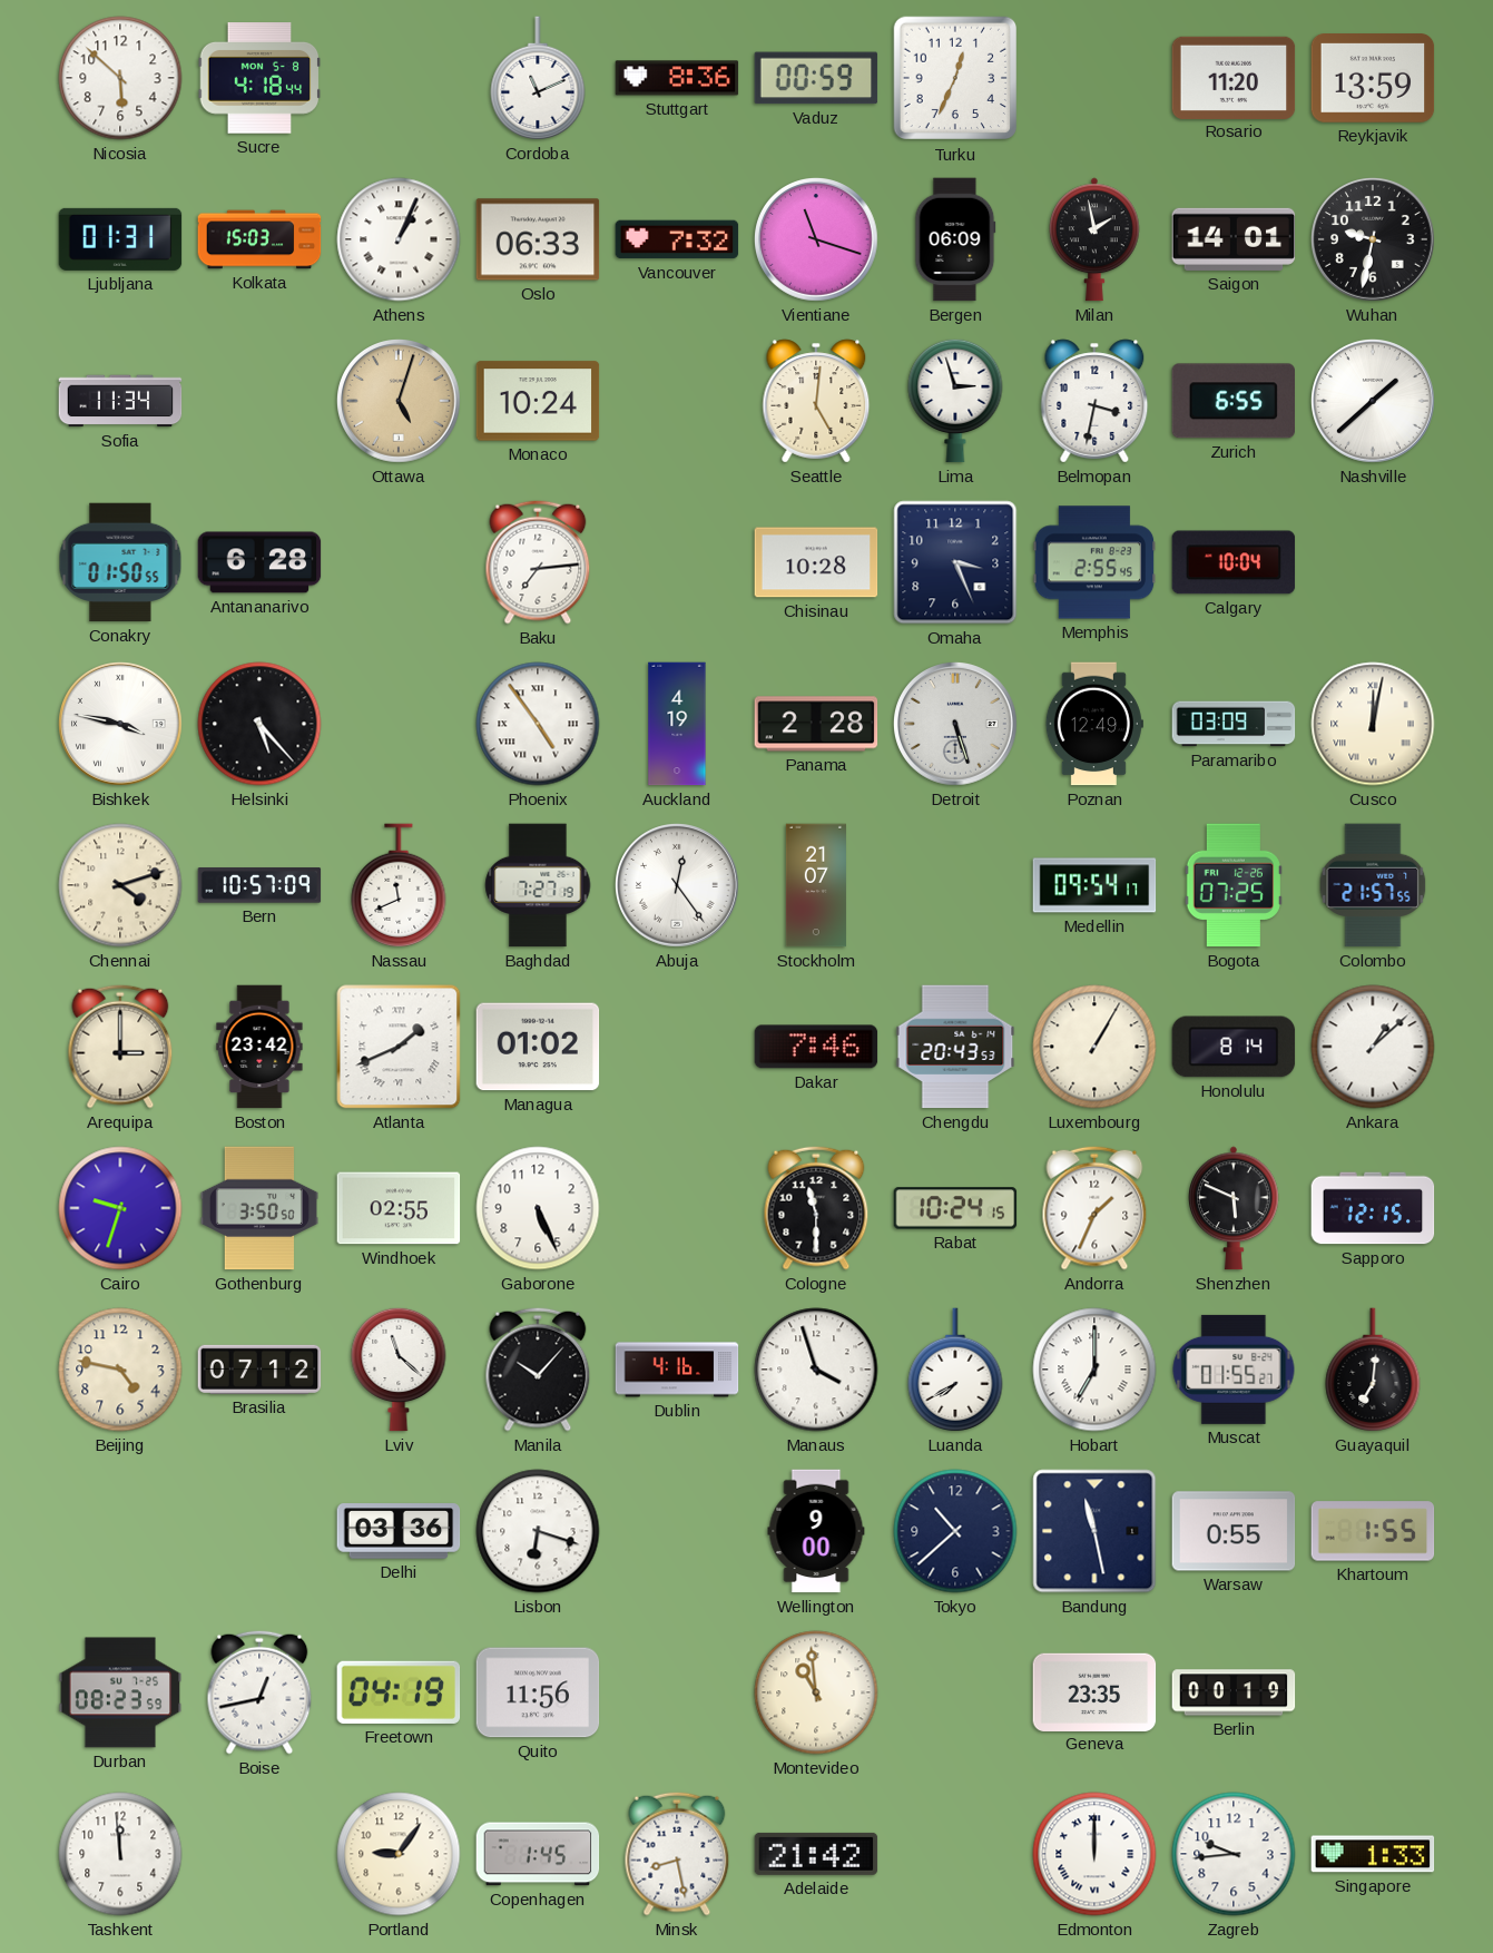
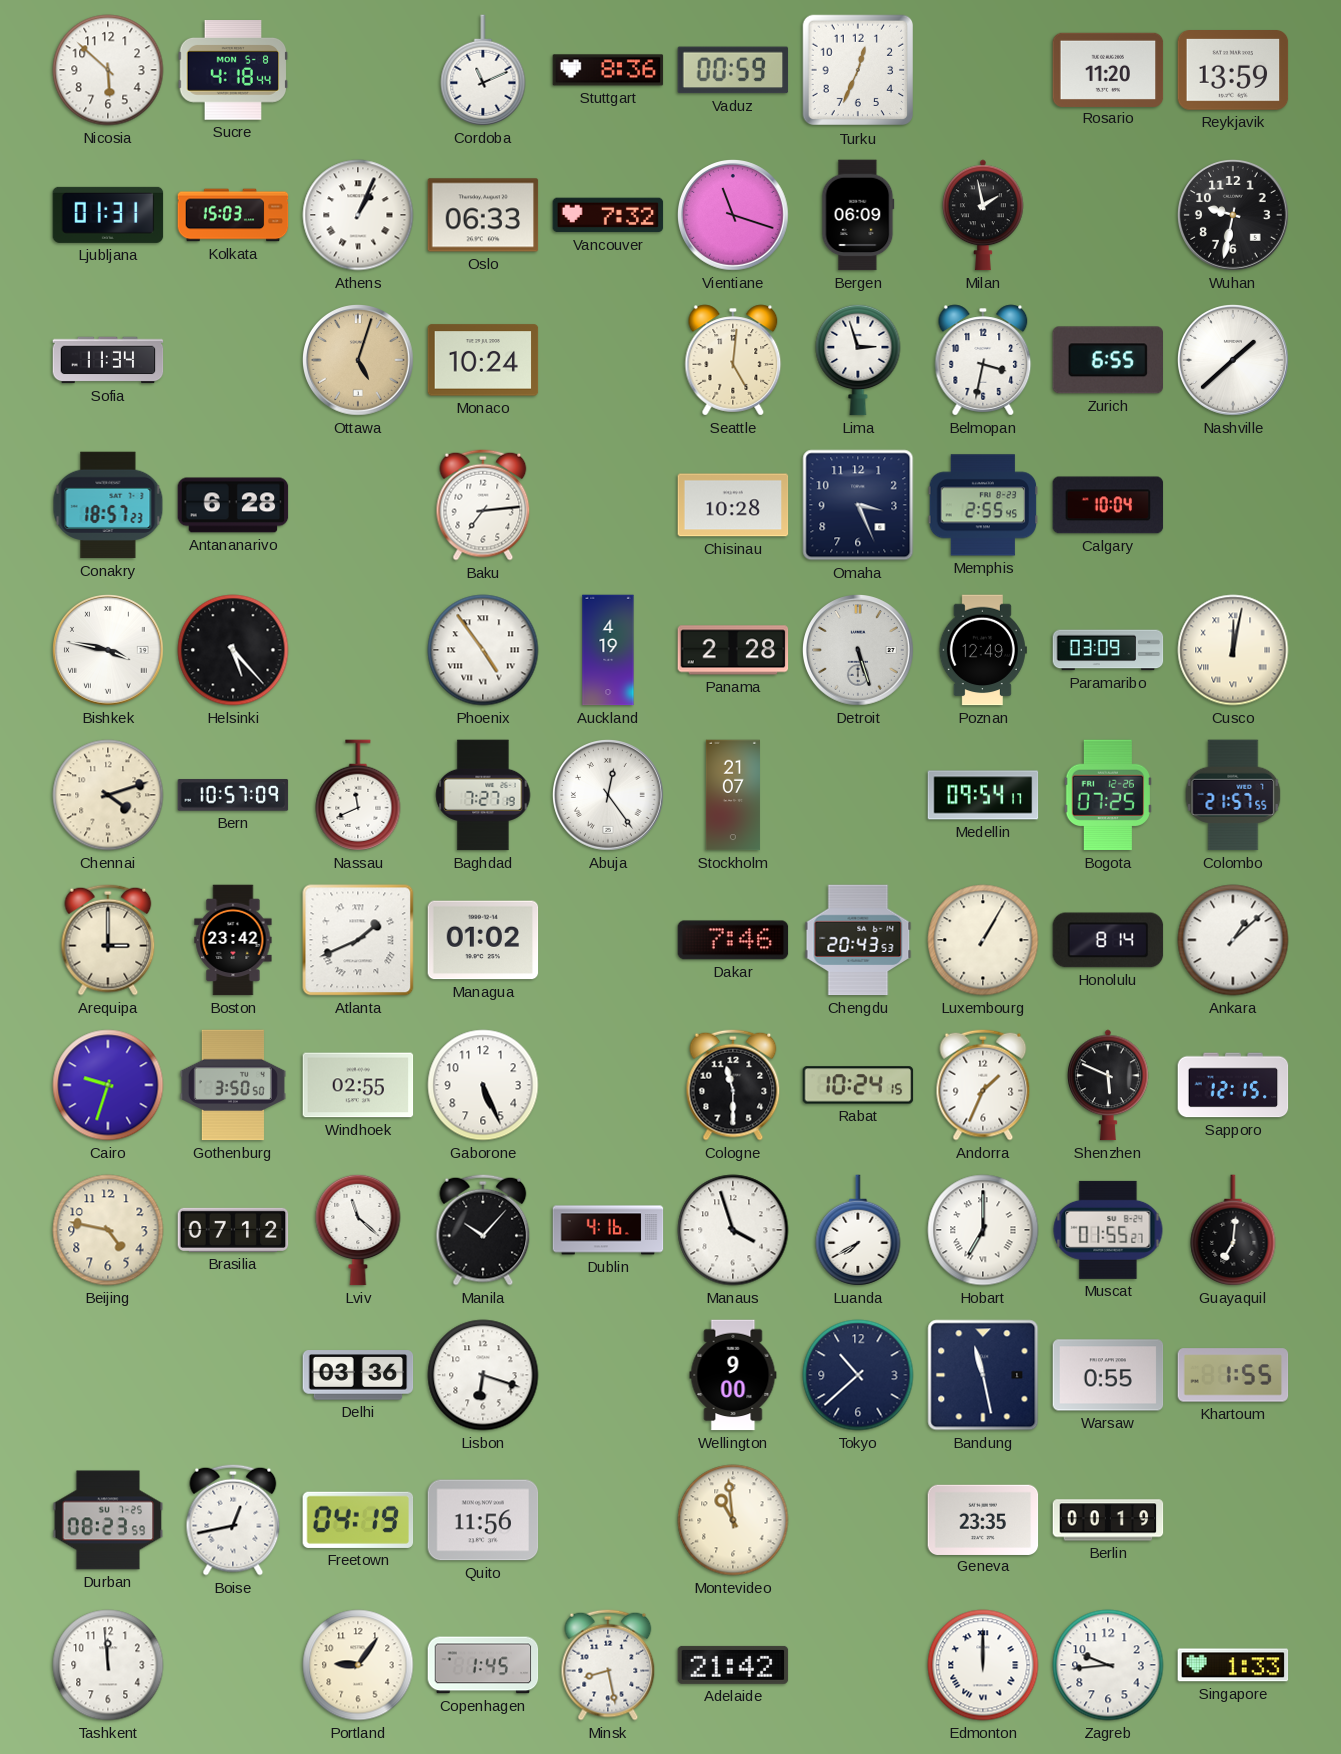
Saigon: 14:01 -> none
Conakry: 01:50 -> 18:57
